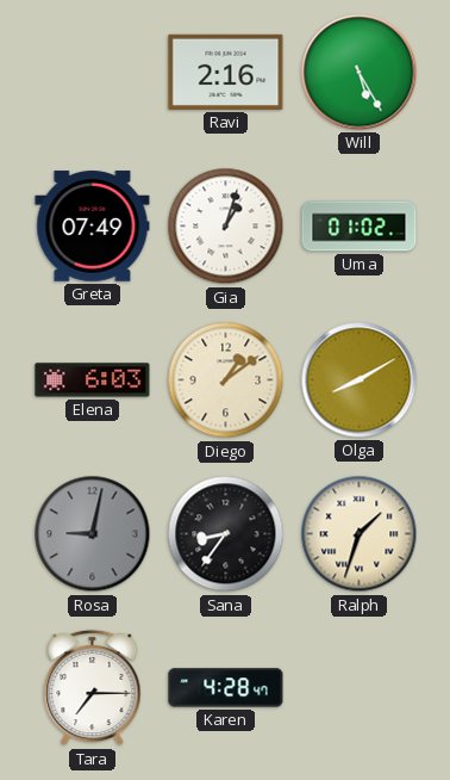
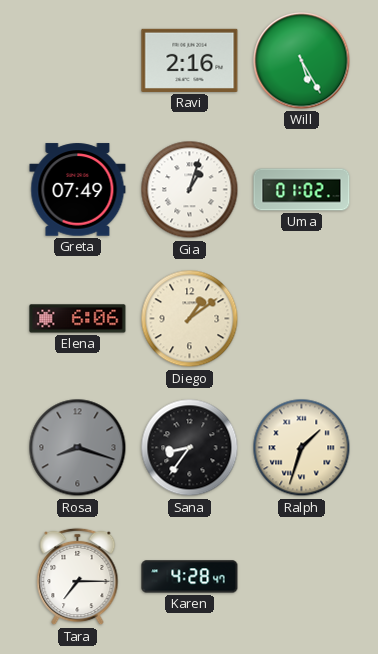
Elena: 6:03 -> 6:06
Olga: 8:10 -> none
Rosa: 9:02 -> 8:18
